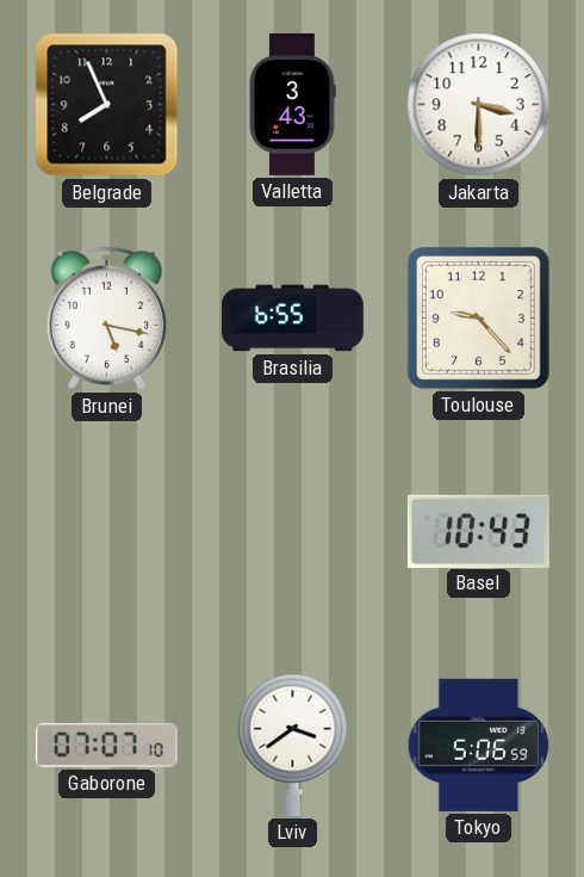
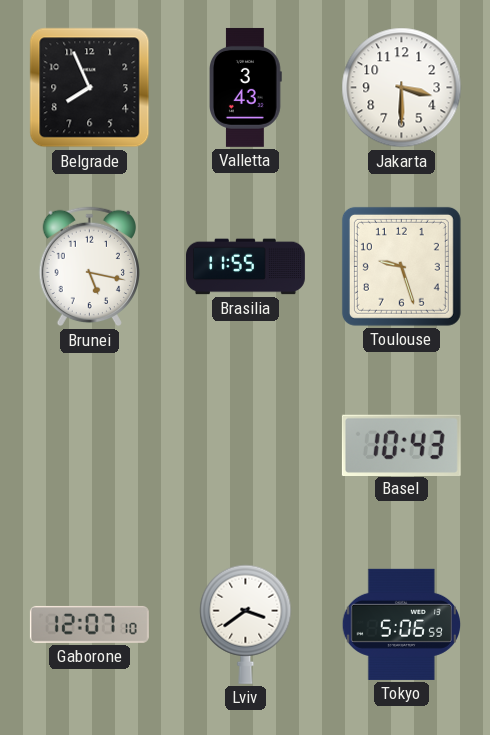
Brasilia: 6:55 -> 11:55
Toulouse: 9:23 -> 9:27
Gaborone: 07:07 -> 12:07
